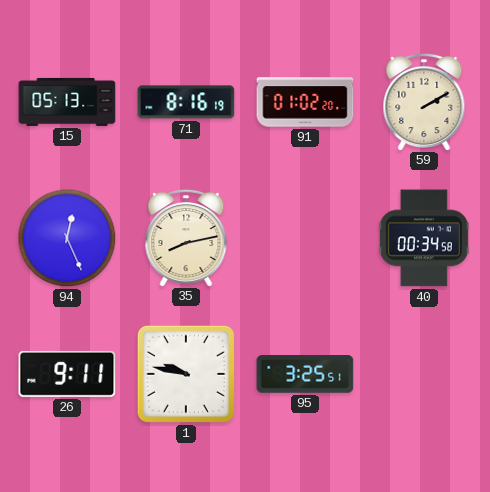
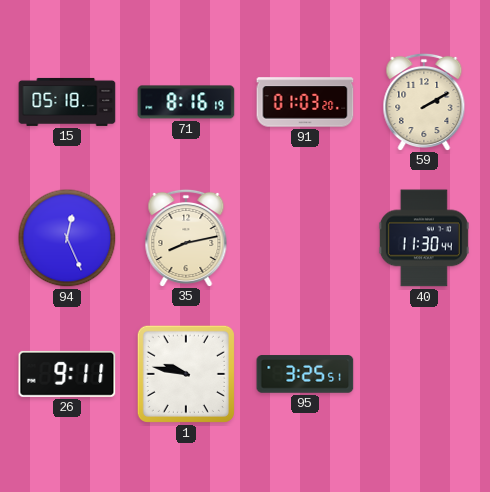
15: 05:13 -> 05:18
91: 01:02 -> 01:03
40: 00:34 -> 11:30
